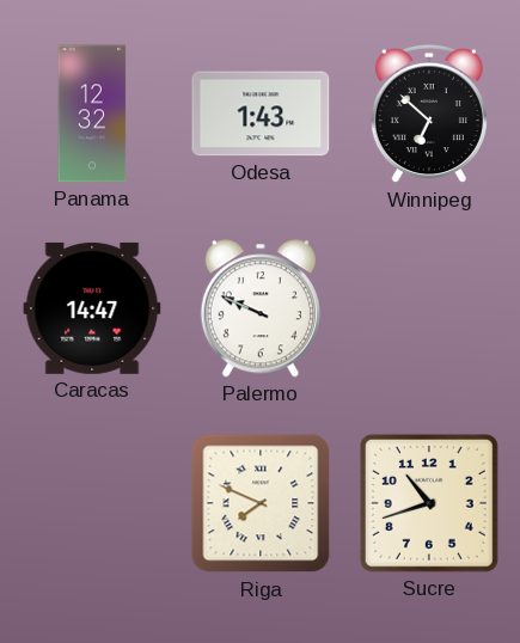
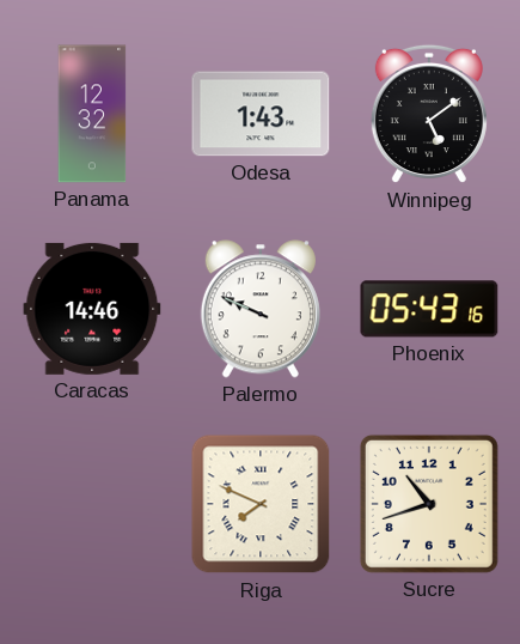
Winnipeg: 6:52 -> 5:09
Caracas: 14:47 -> 14:46
Phoenix: none -> 05:43
